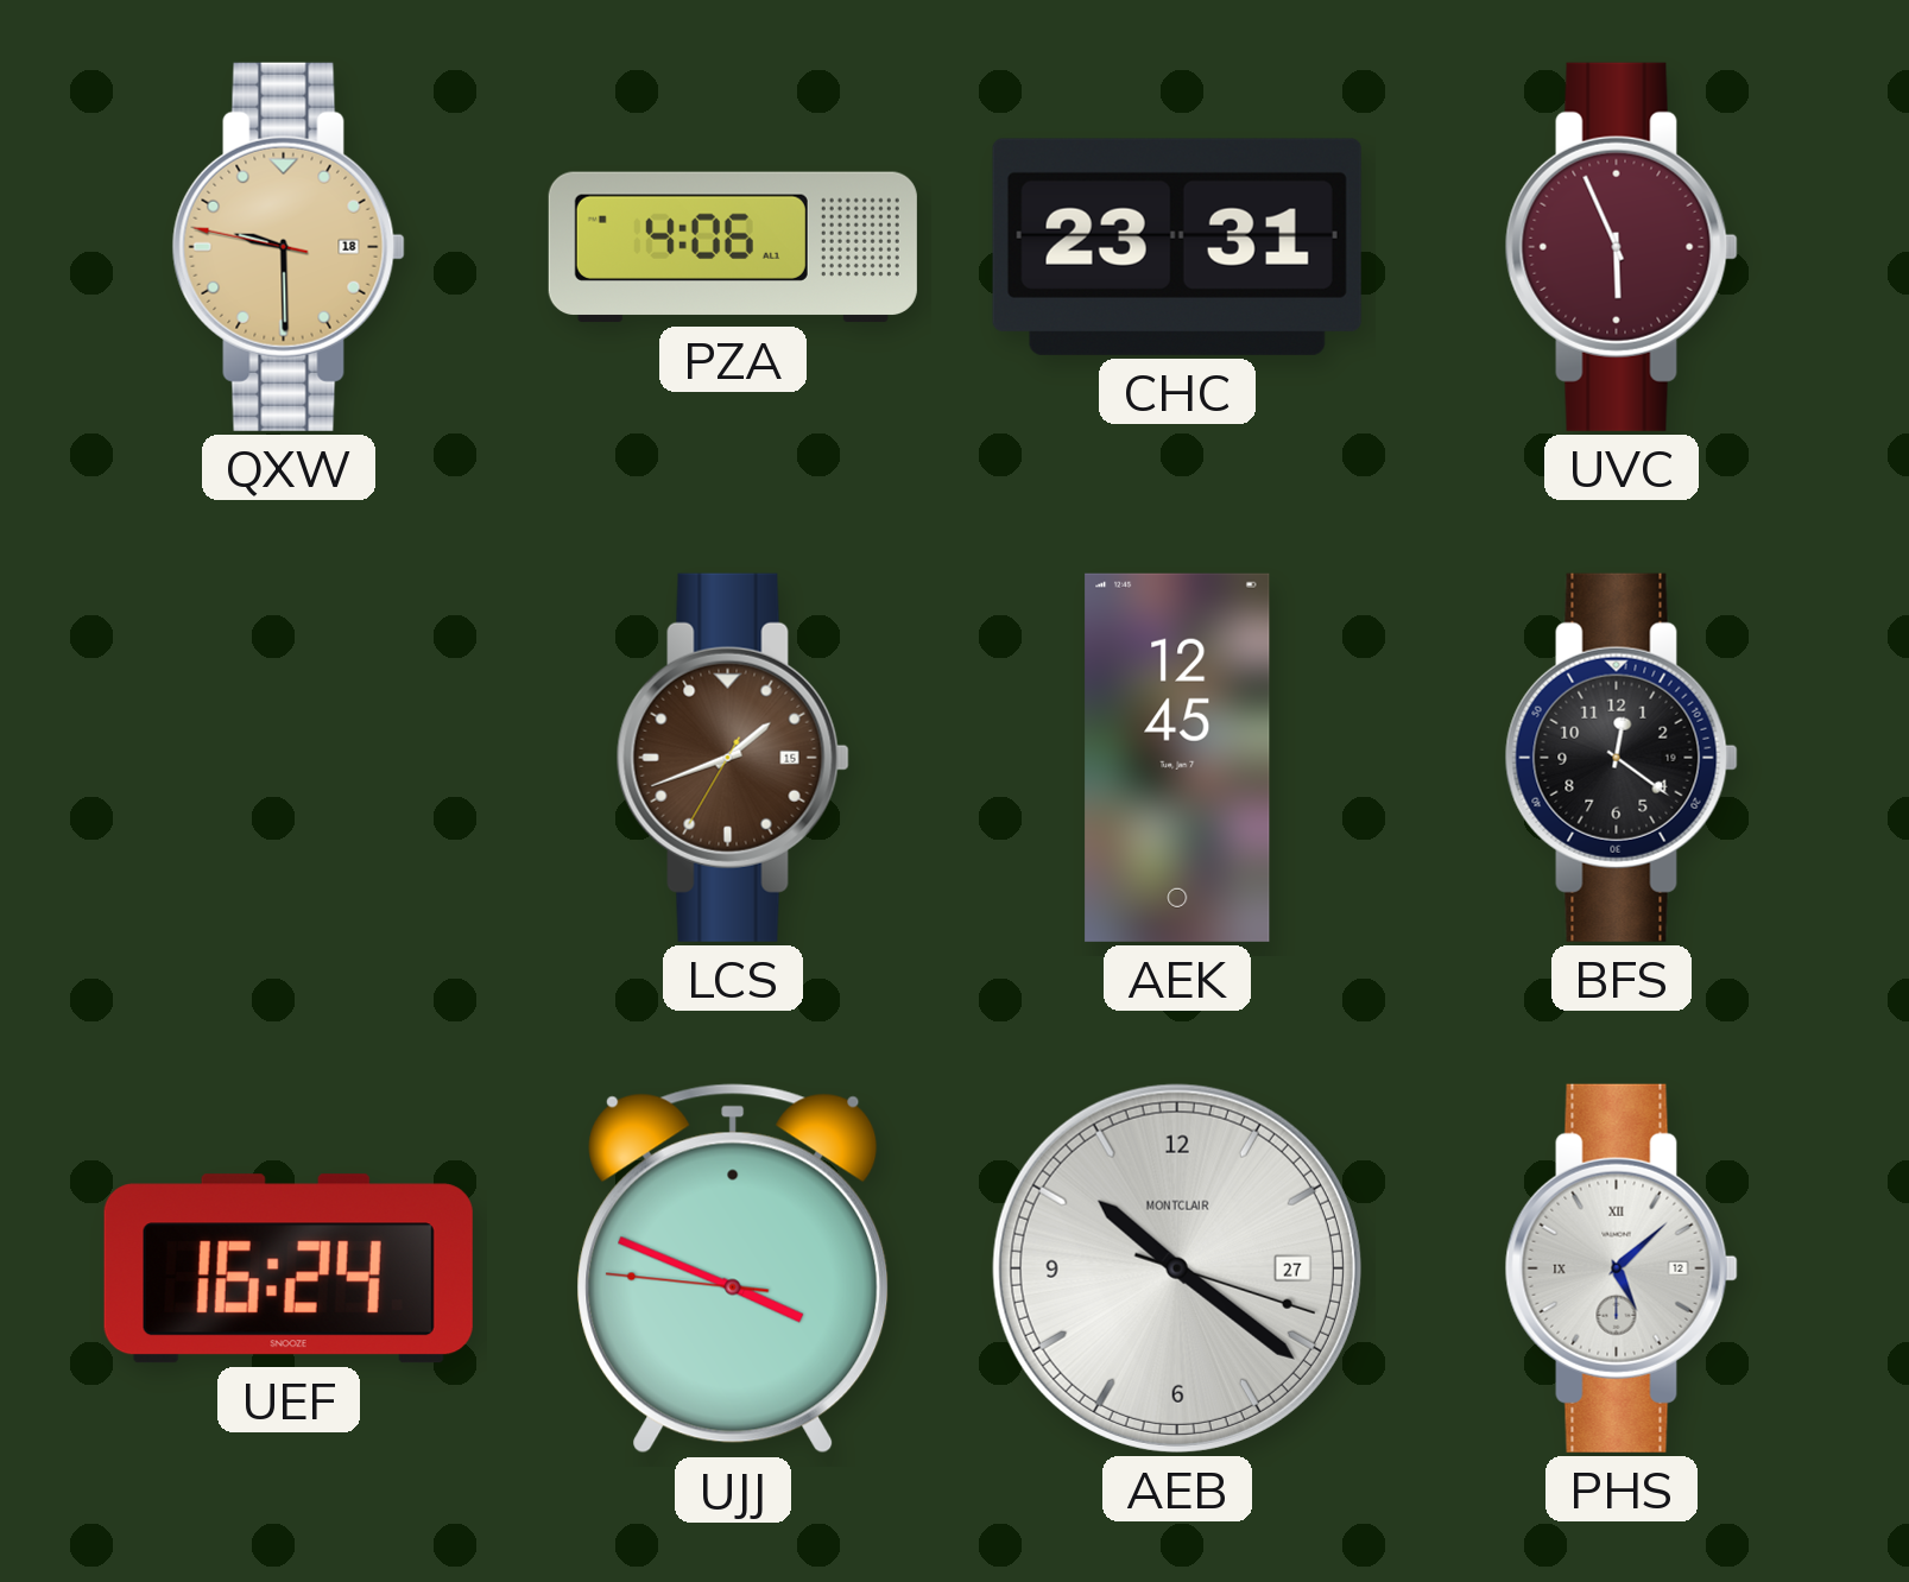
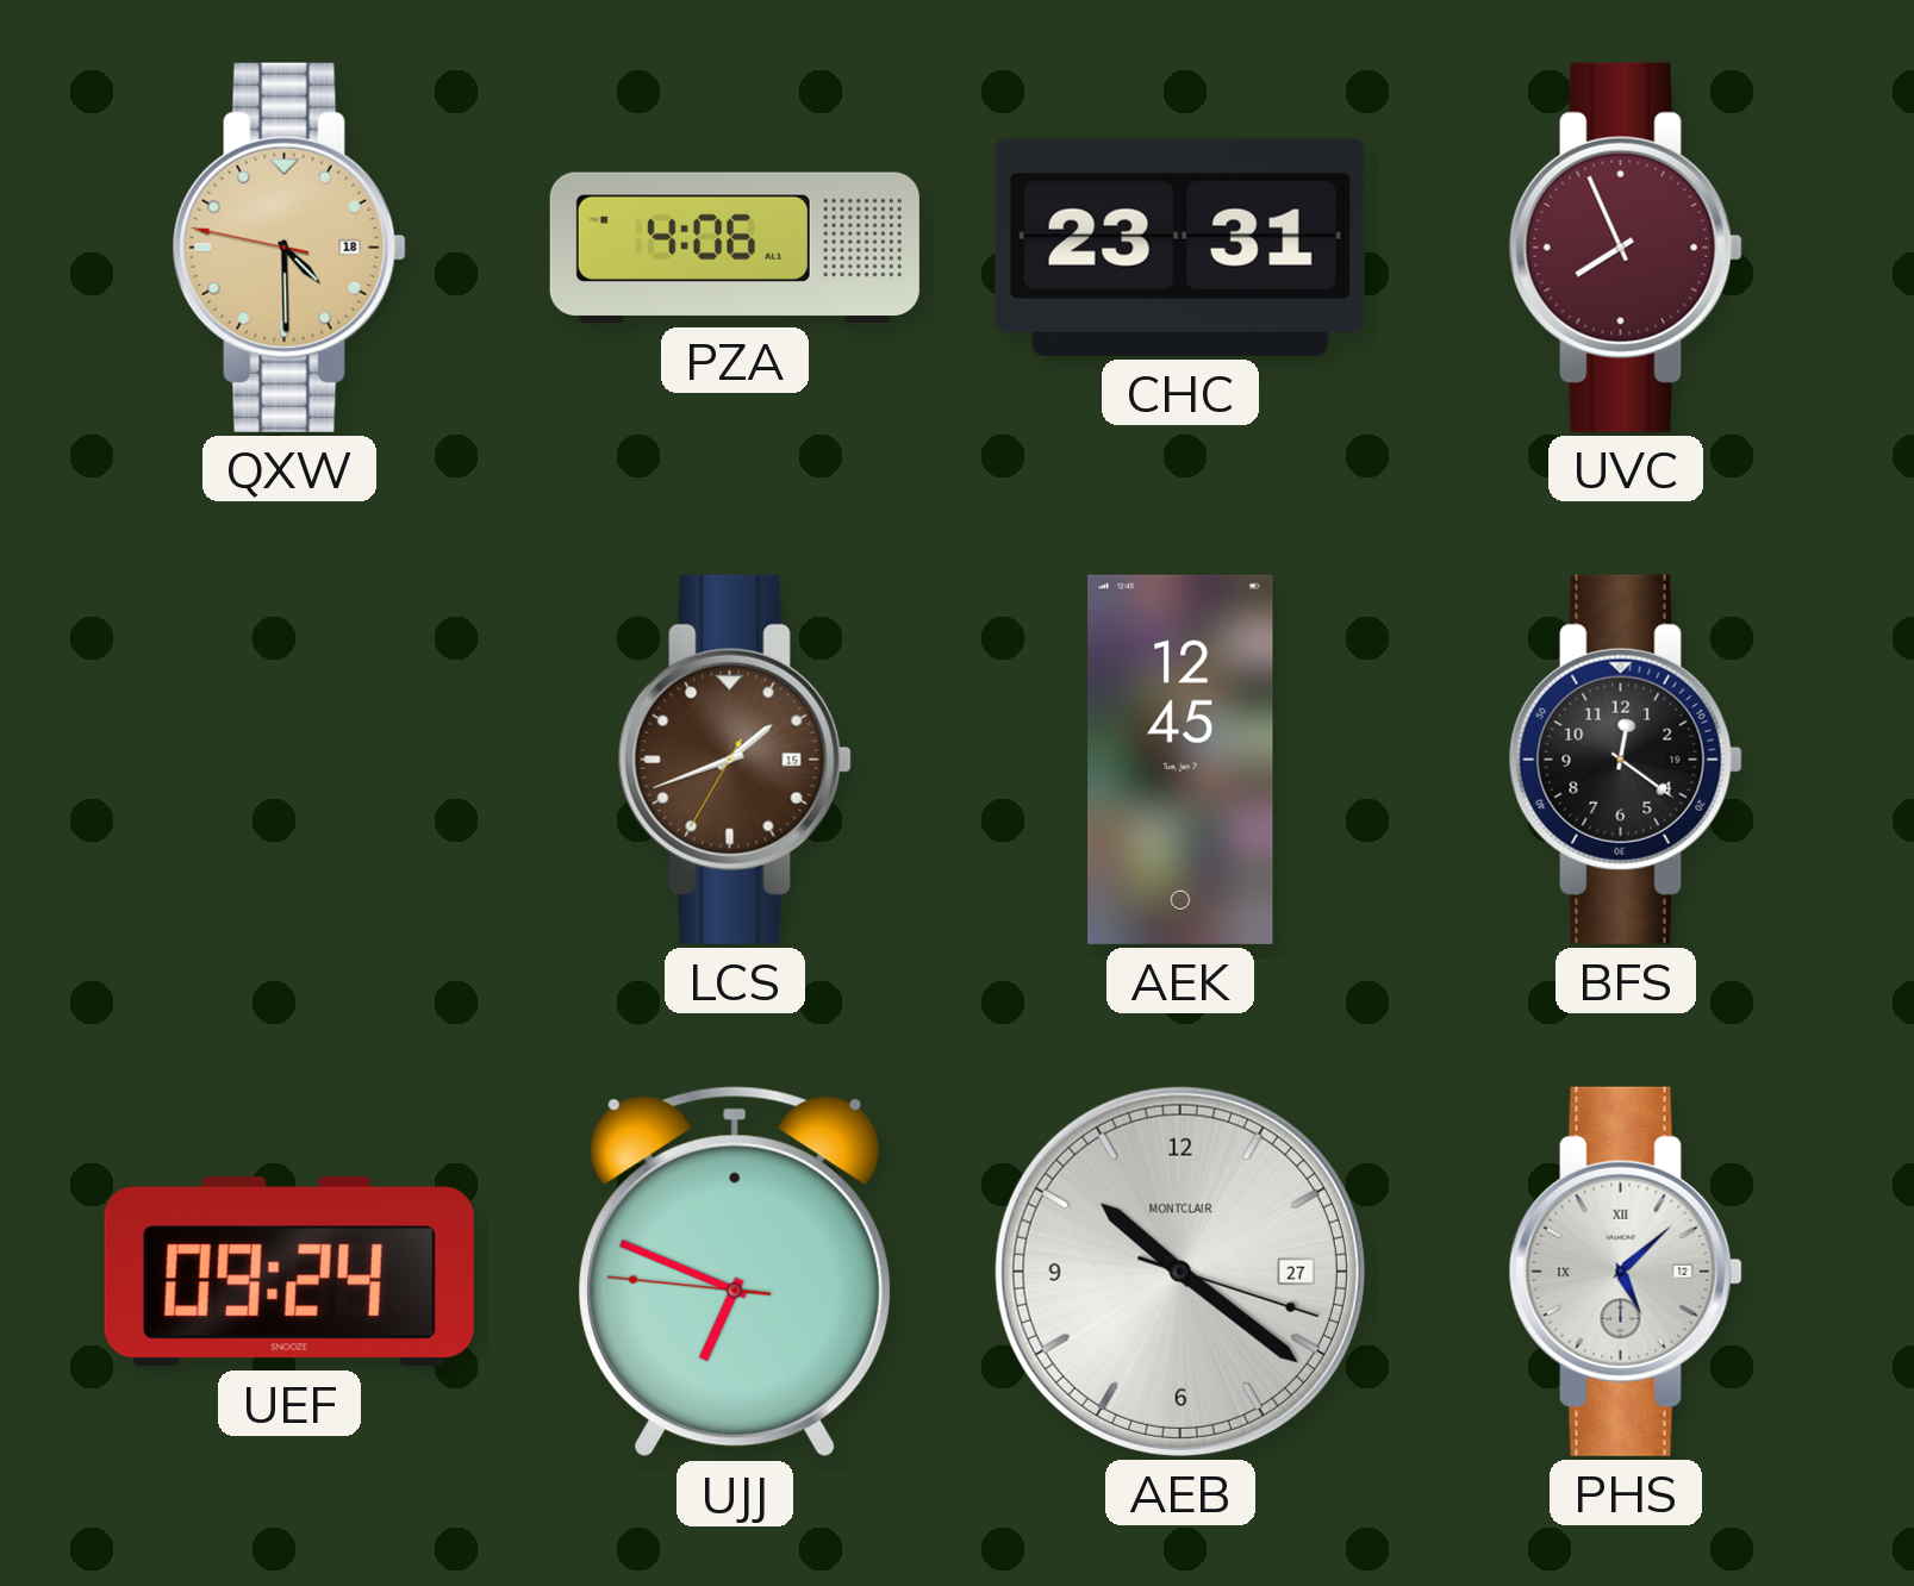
QXW: 9:29 -> 4:29
UVC: 5:56 -> 7:56
UEF: 16:24 -> 09:24
UJJ: 3:48 -> 6:48
